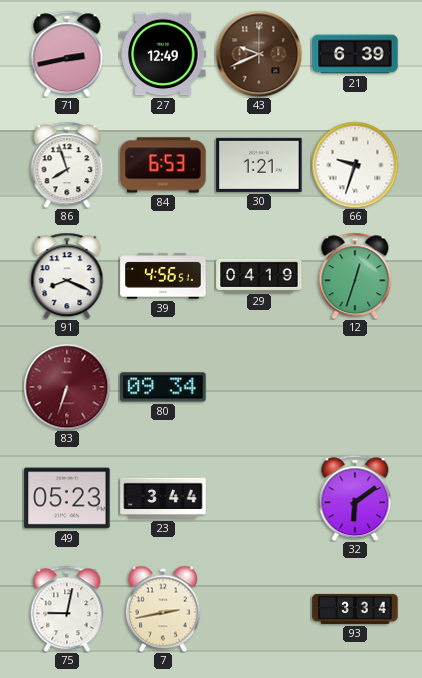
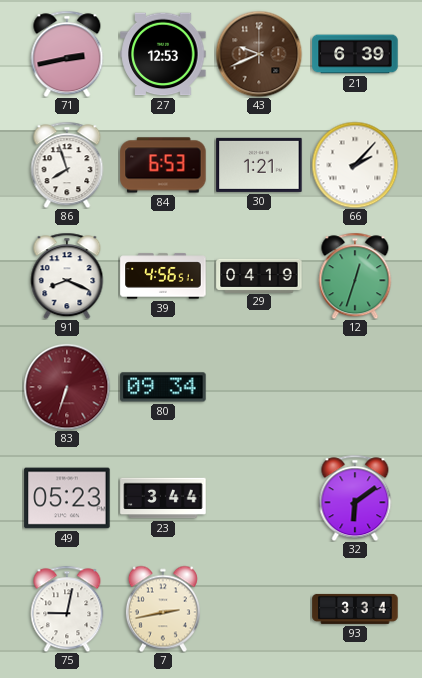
27: 12:49 -> 12:53
66: 9:33 -> 2:07
